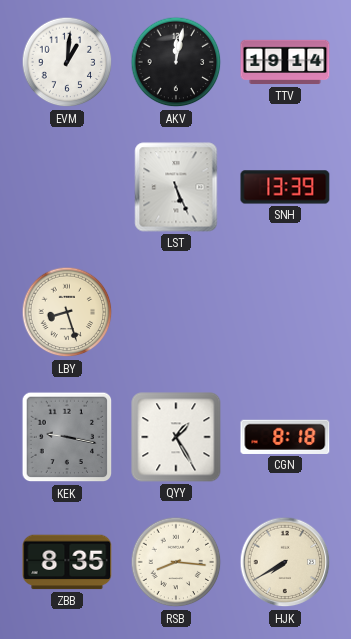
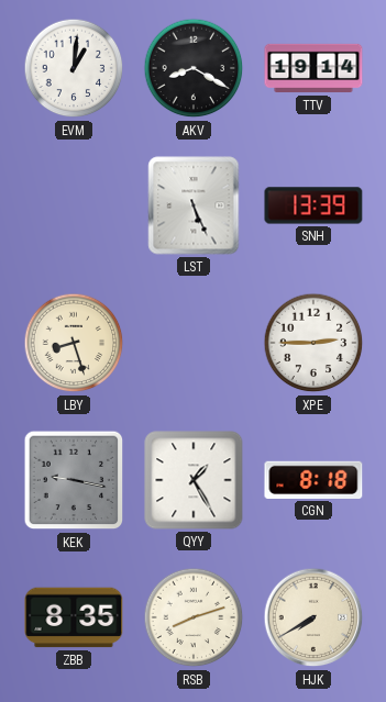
AKV: 12:02 -> 8:20
XPE: none -> 2:45
RSB: 8:16 -> 8:12
